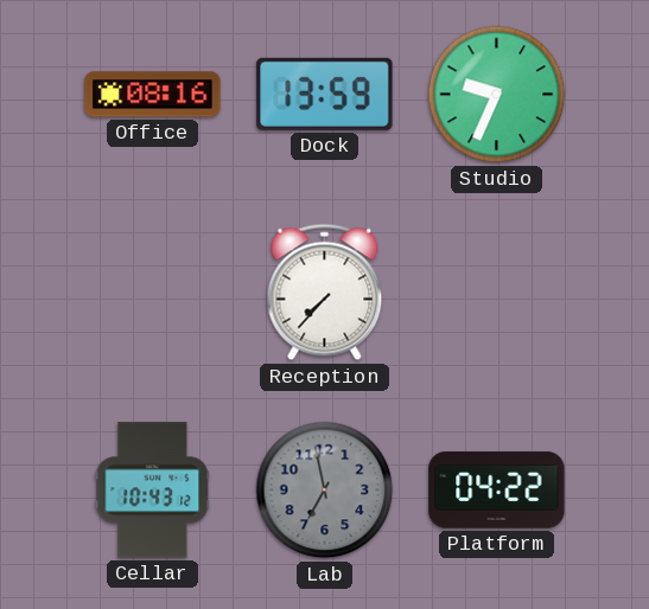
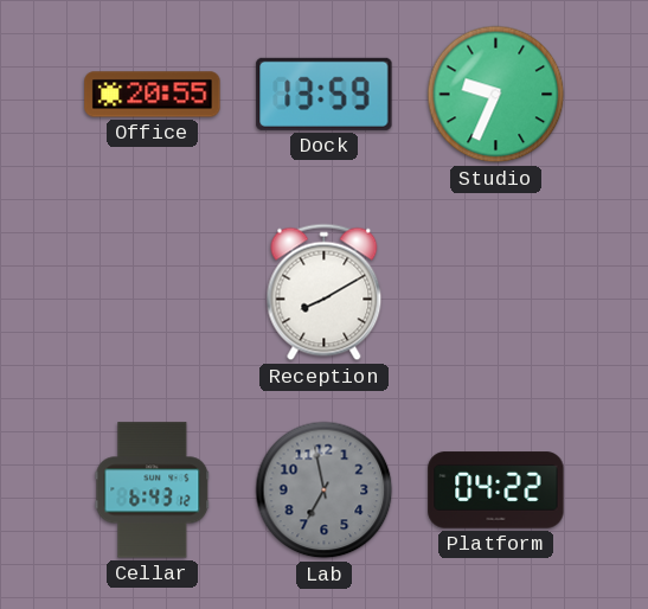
Office: 08:16 -> 20:55
Reception: 7:37 -> 8:10
Cellar: 10:43 -> 6:43
